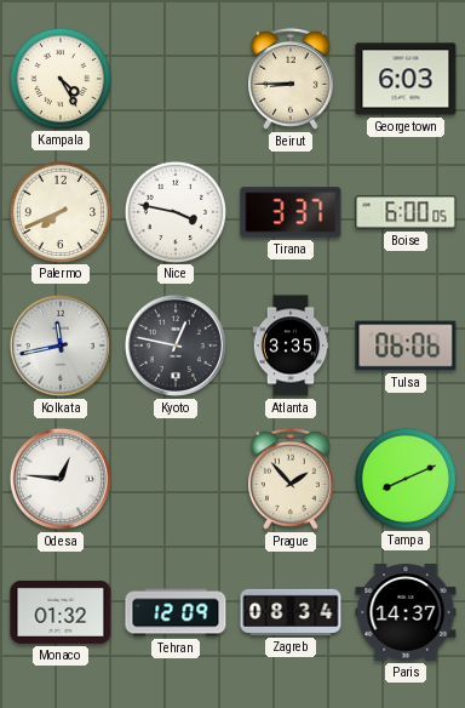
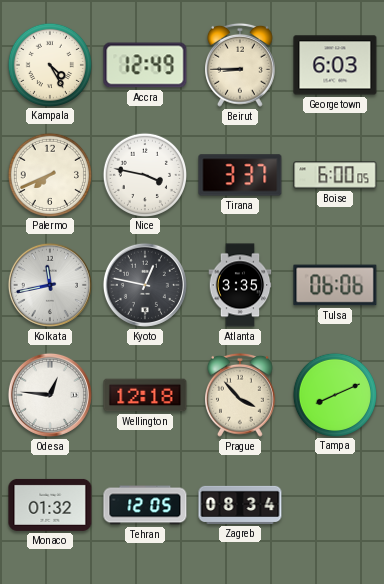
Accra: none -> 12:49
Wellington: none -> 12:18
Prague: 1:53 -> 3:53
Tehran: 12:09 -> 12:05
Paris: 14:37 -> none
